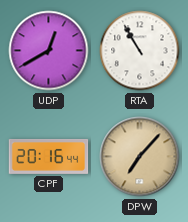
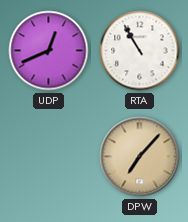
UDP: 12:40 -> 12:41
CPF: 20:16 -> none
